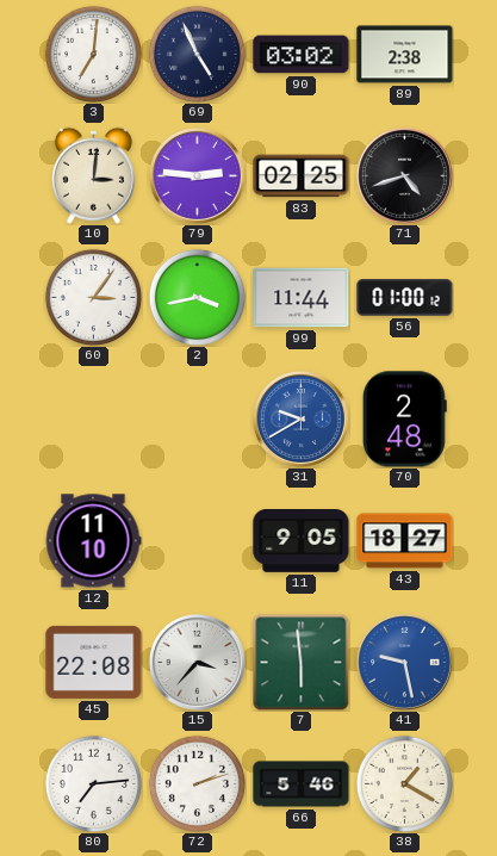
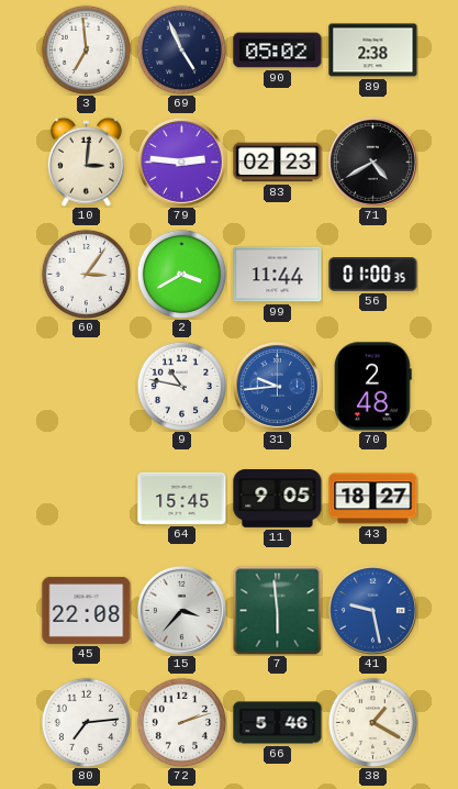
3: 7:01 -> 6:59
90: 03:02 -> 05:02
83: 02:25 -> 02:23
71: 4:42 -> 4:40
2: 3:43 -> 3:40
56: 01:00:12 -> 01:00:35
9: none -> 10:47
31: 9:40 -> 9:44
12: 11:10 -> none
64: none -> 15:45
